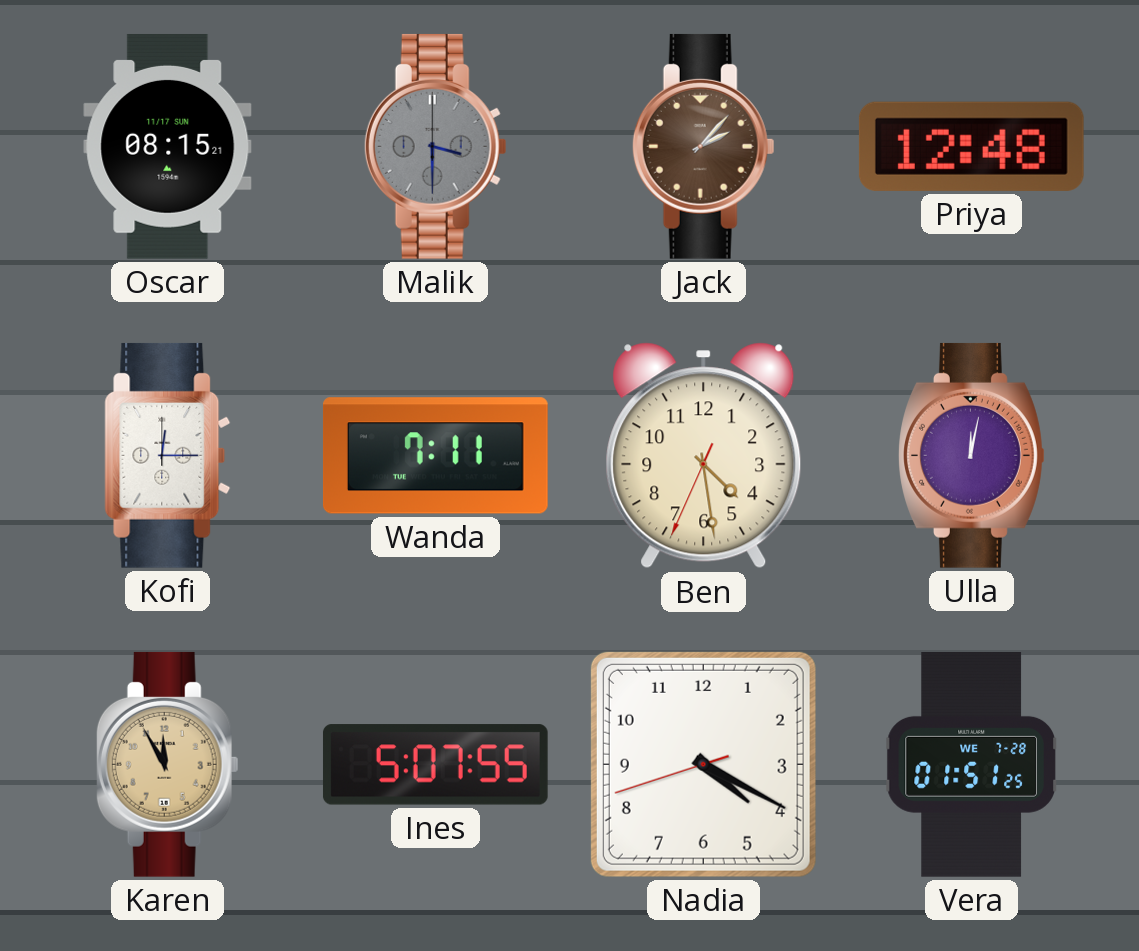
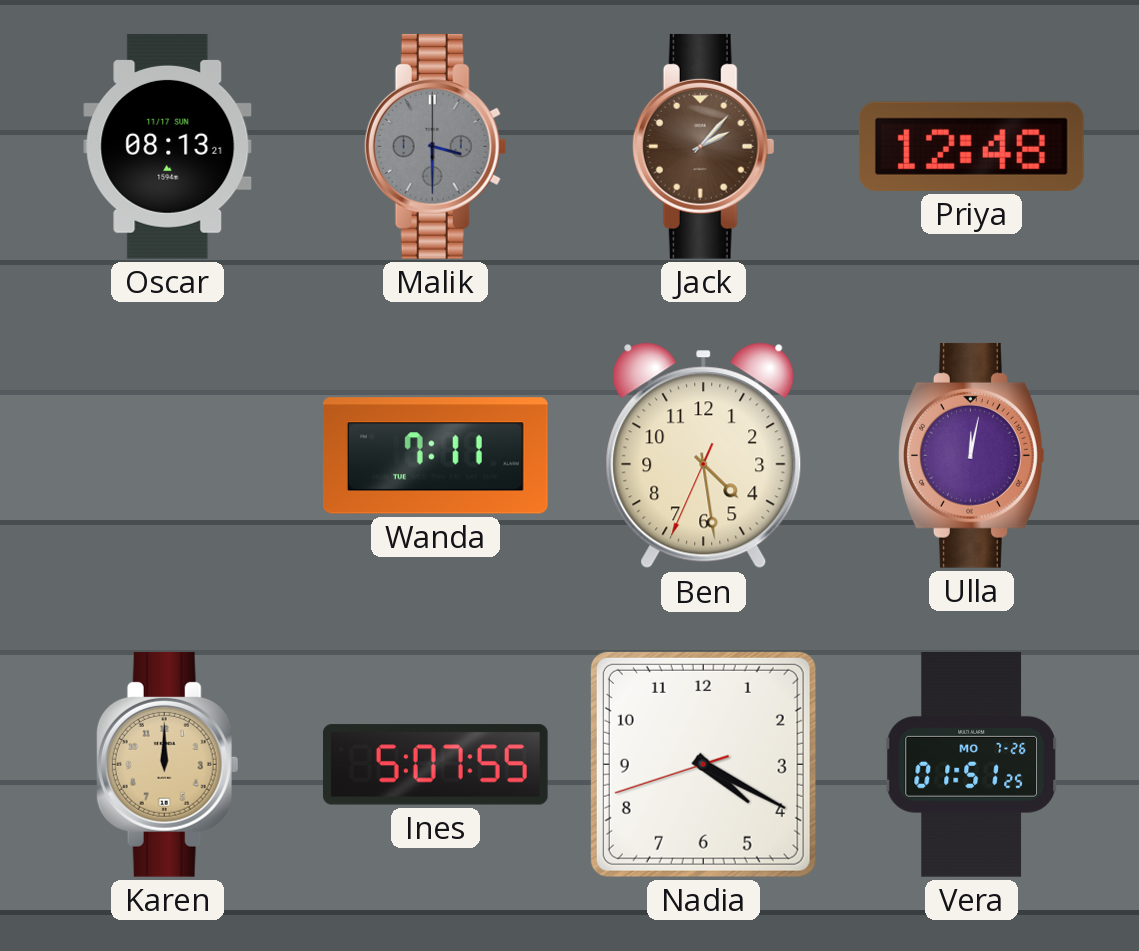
Oscar: 08:15 -> 08:13
Kofi: 12:15 -> none
Karen: 11:55 -> 12:00
Vera date: WE 7-28 -> MO 7-26
